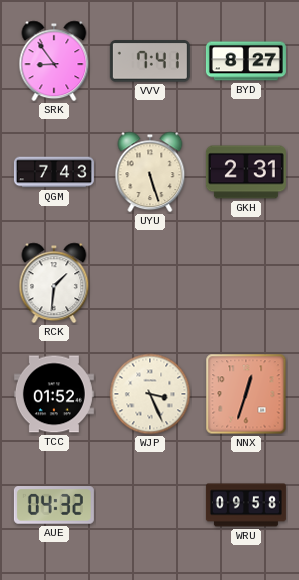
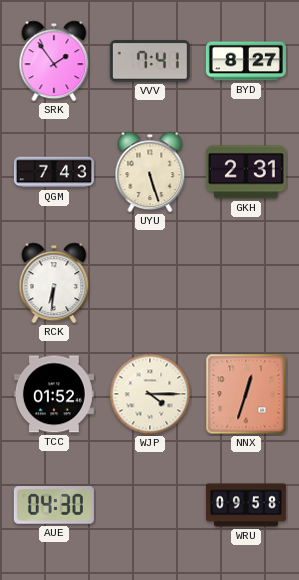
SRK: 8:54 -> 1:54
RCK: 1:31 -> 6:31
WJP: 3:26 -> 4:15
AUE: 04:32 -> 04:30
